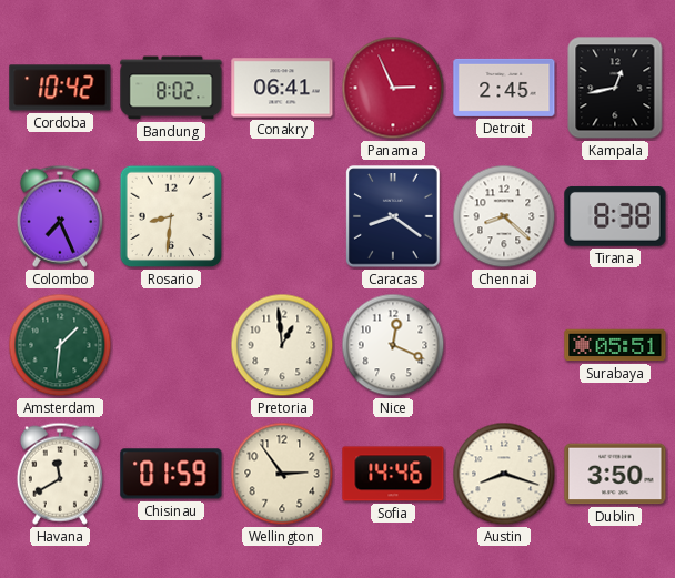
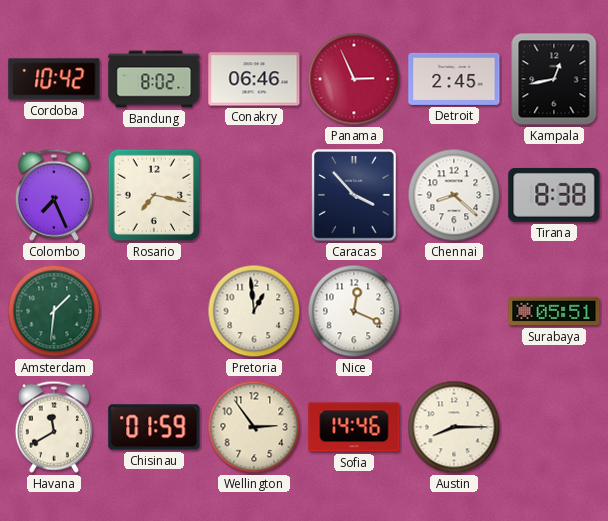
Conakry: 06:41 -> 06:46
Rosario: 8:31 -> 7:17
Caracas: 8:21 -> 3:53
Austin: 8:18 -> 8:15
Dublin: 3:50 -> none
